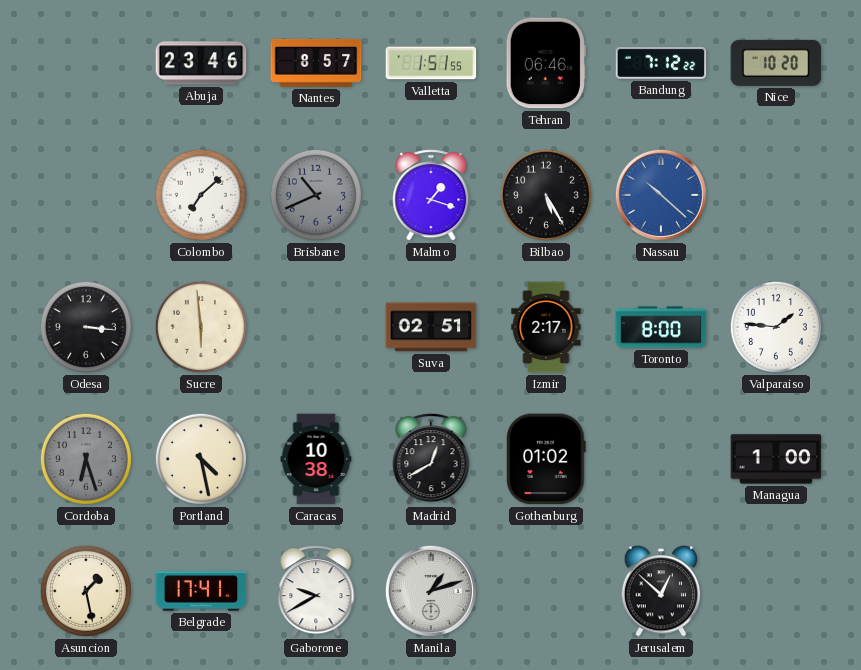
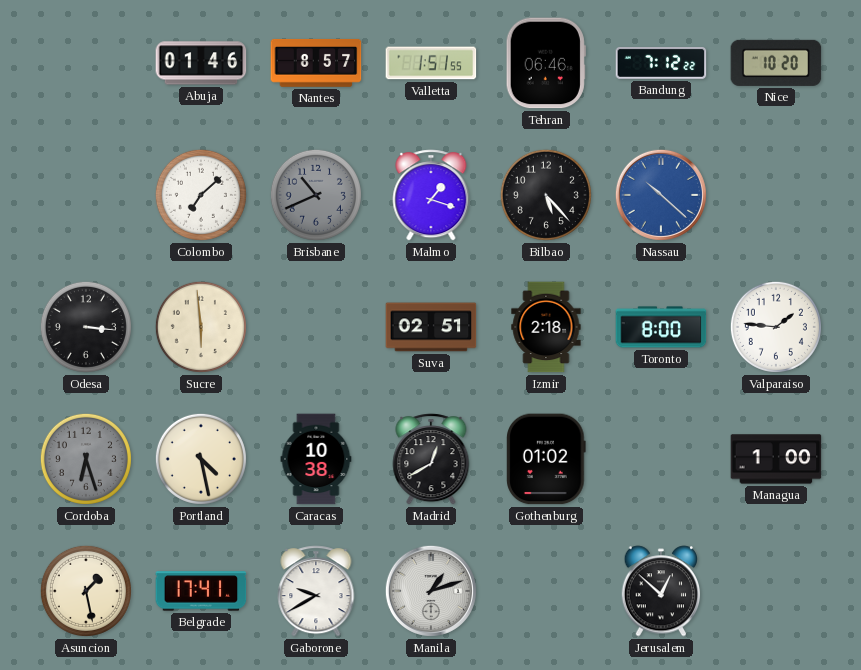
Abuja: 23:46 -> 01:46
Bilbao: 5:25 -> 5:23
Izmir: 2:17 -> 2:18
